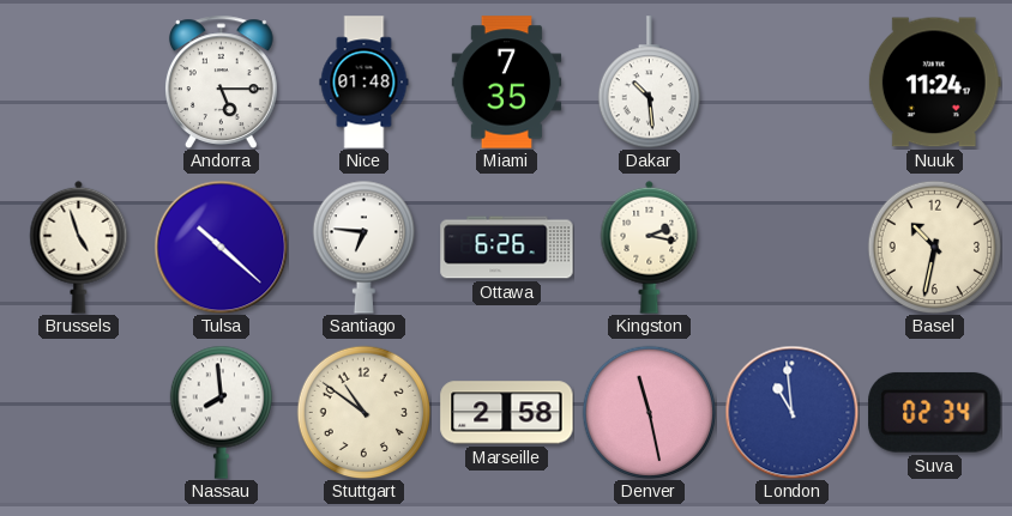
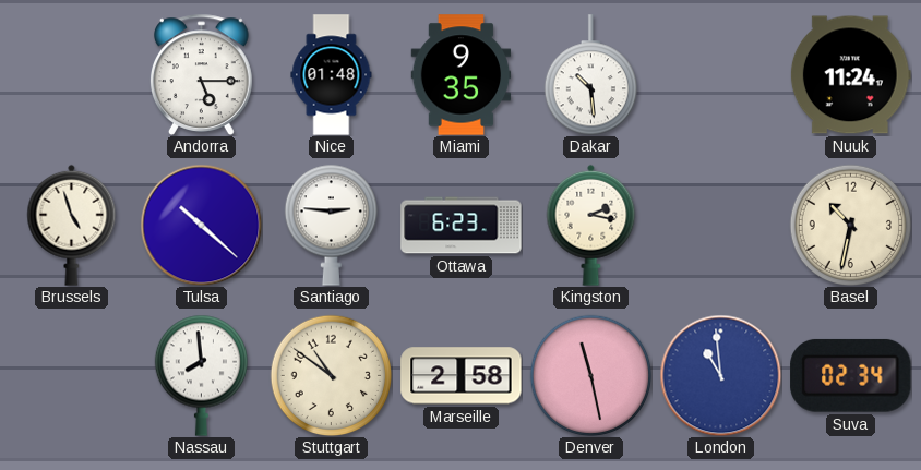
Miami: 7:35 -> 9:35
Santiago: 6:46 -> 2:46
Ottawa: 6:26 -> 6:23
